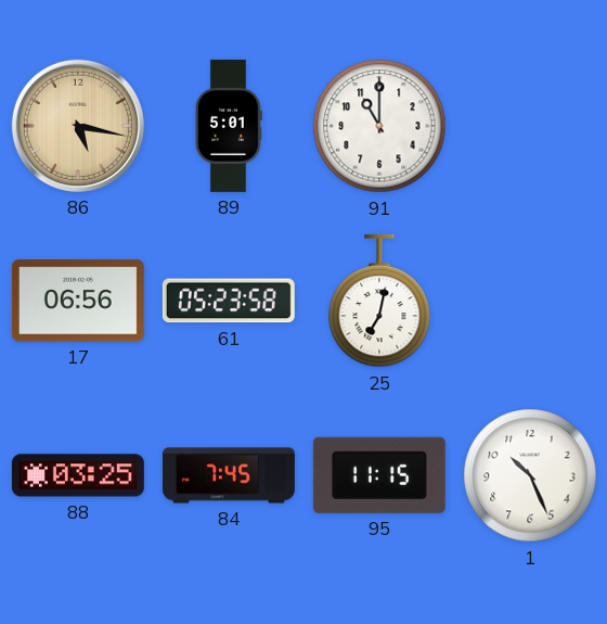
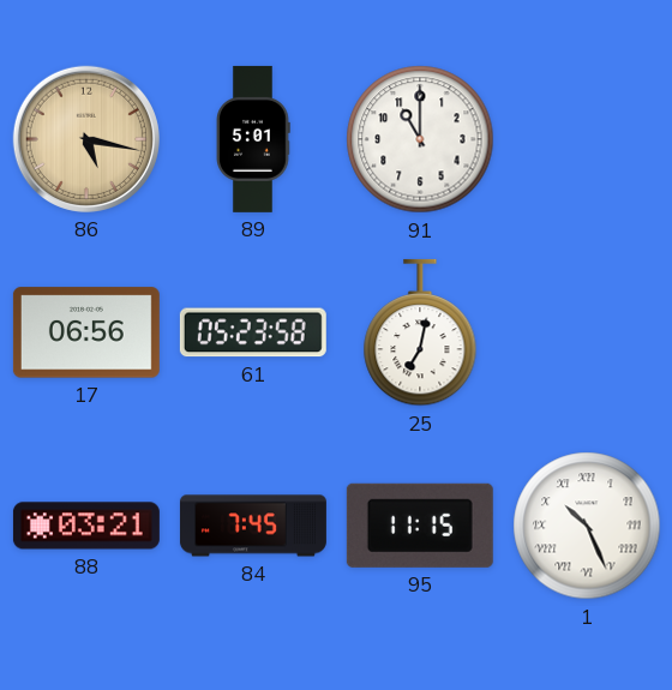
88: 03:25 -> 03:21
1 numerals: Arabic -> Roman
